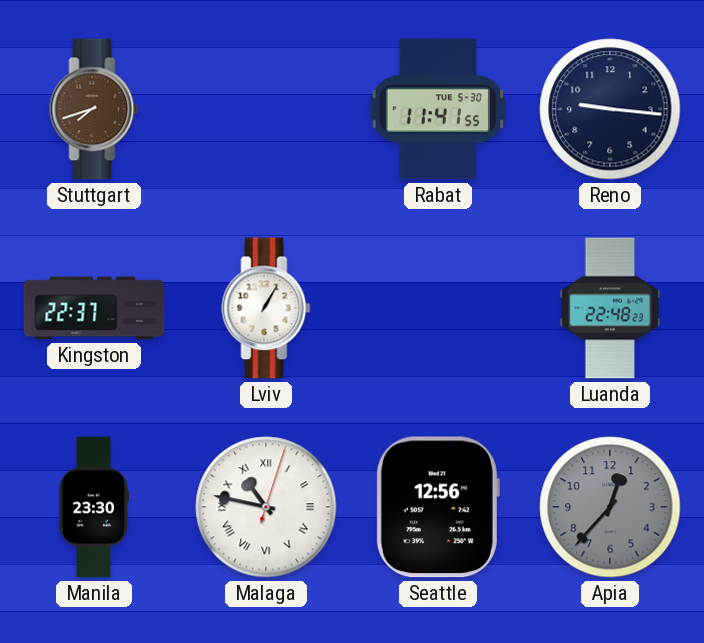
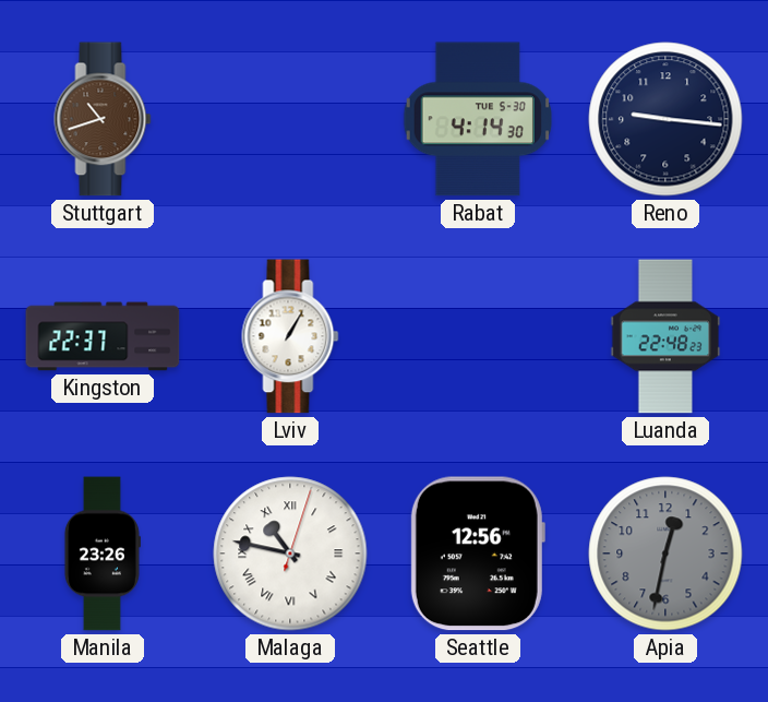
Stuttgart: 7:42 -> 10:42
Rabat: 11:41 -> 4:14
Manila: 23:30 -> 23:26
Apia: 12:37 -> 12:32
